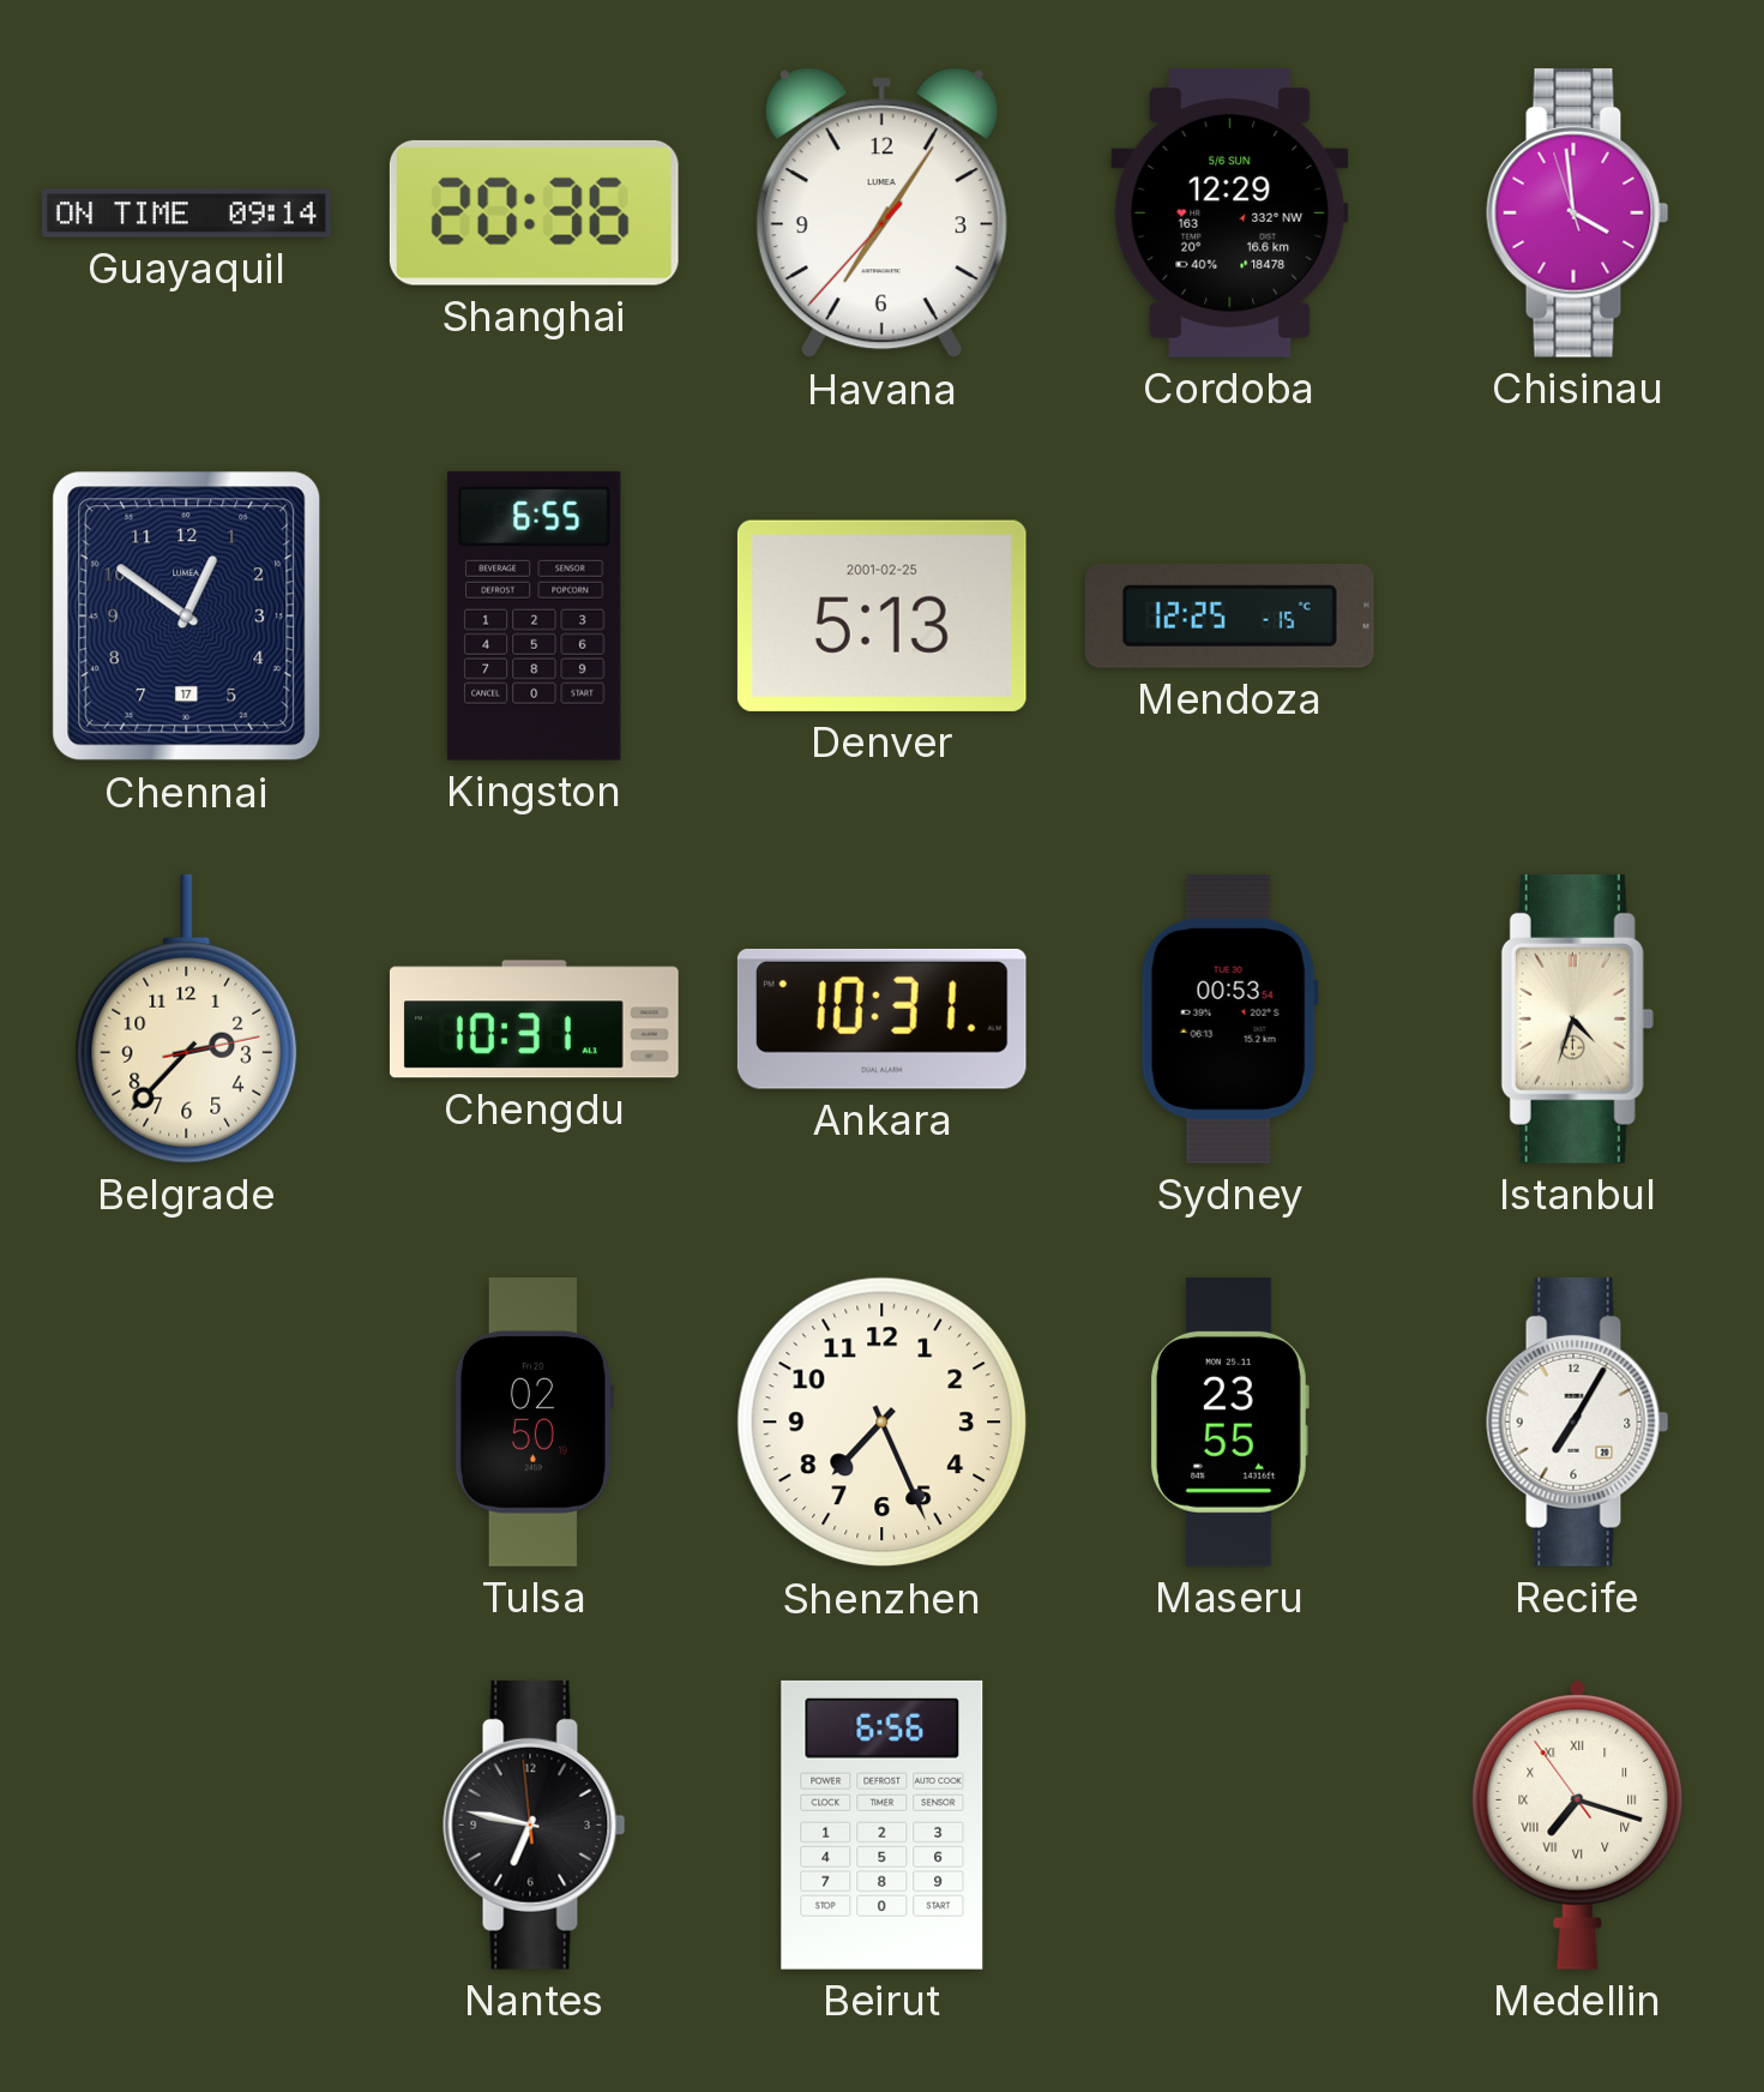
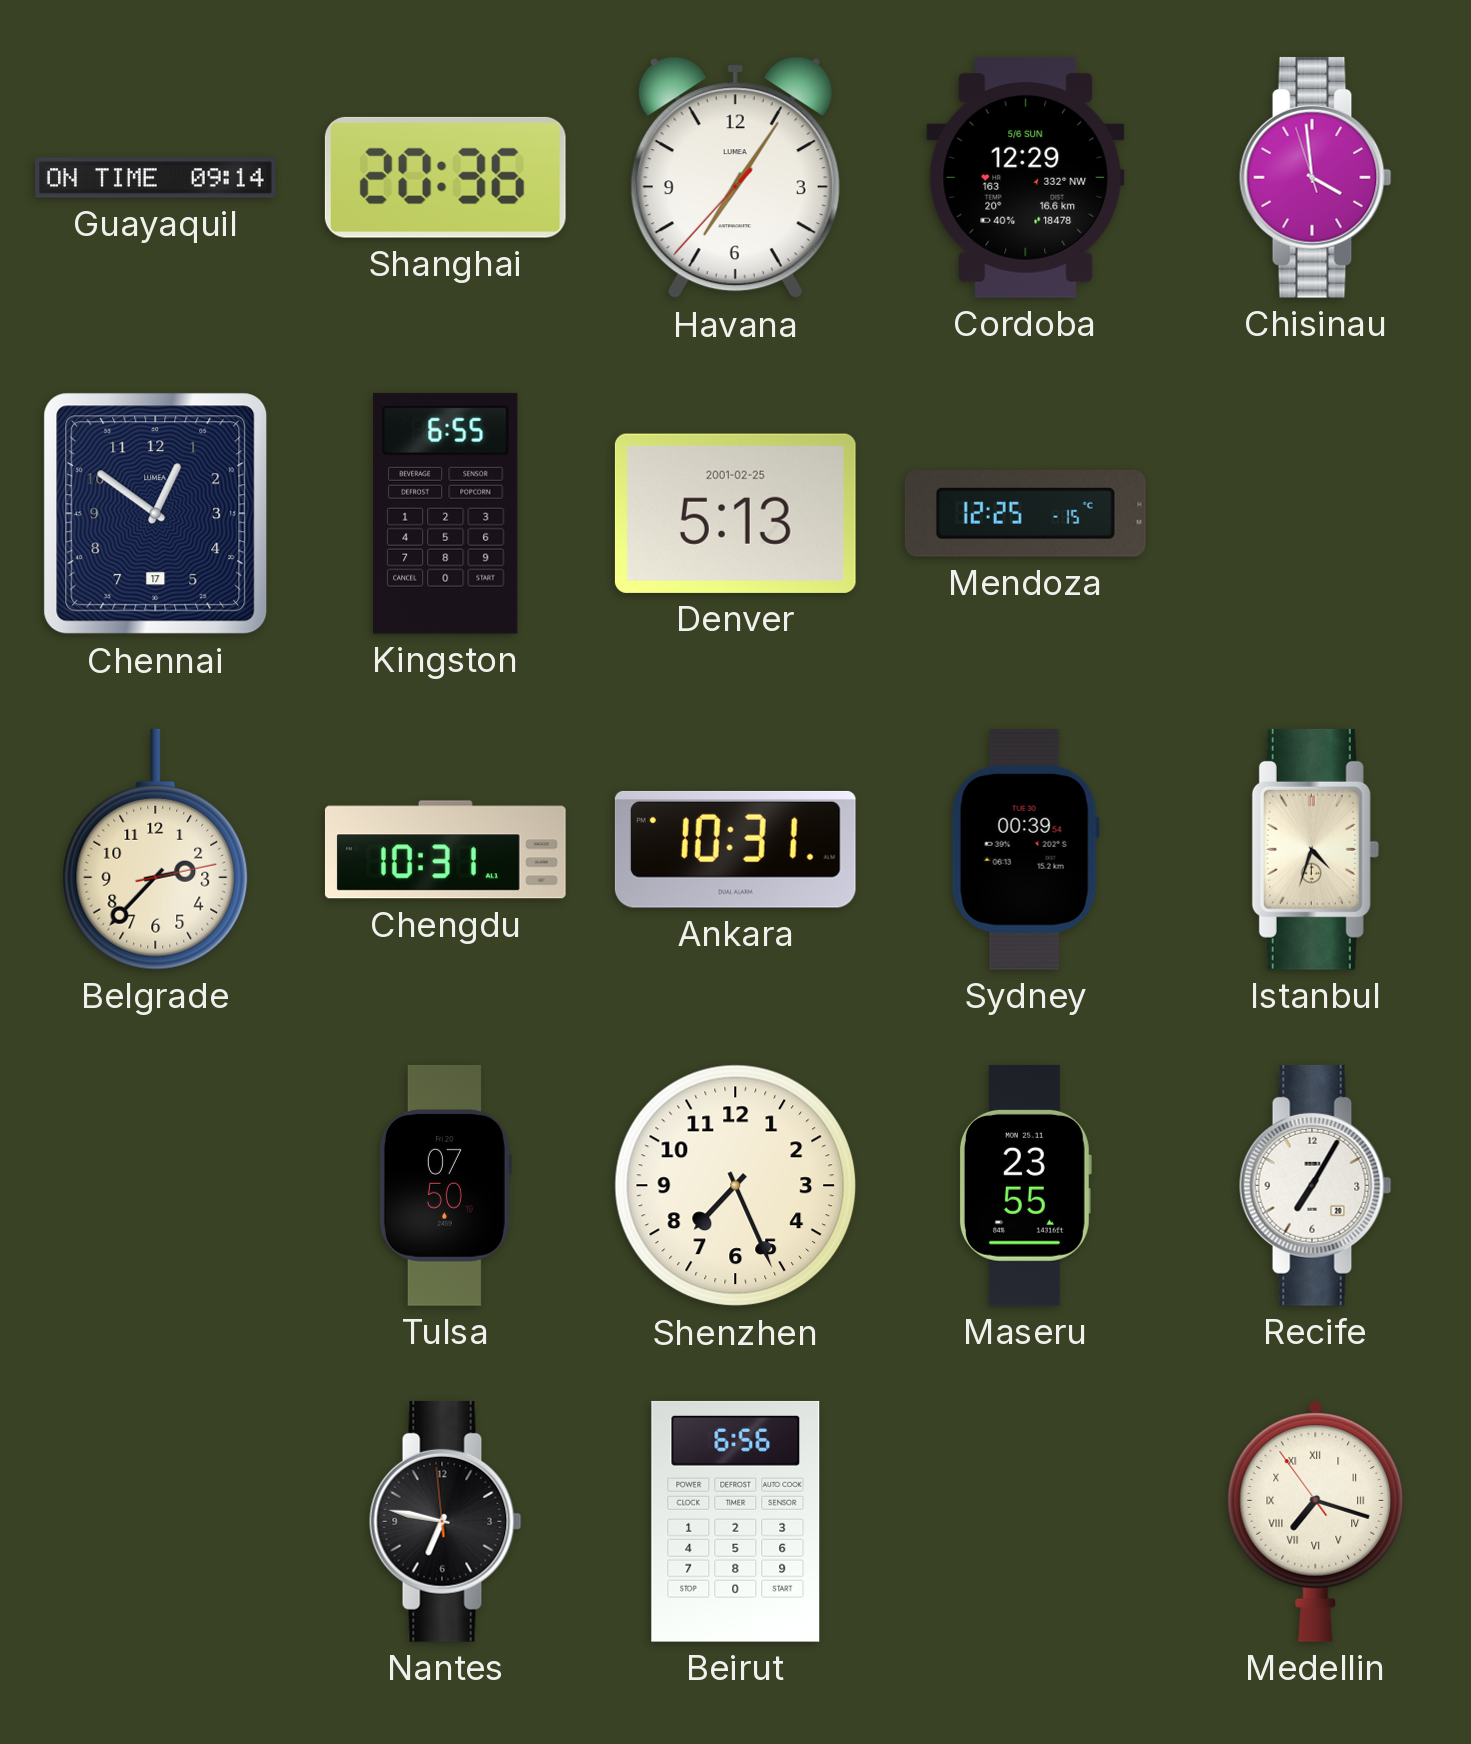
Sydney: 00:53 -> 00:39
Tulsa: 02:50 -> 07:50
